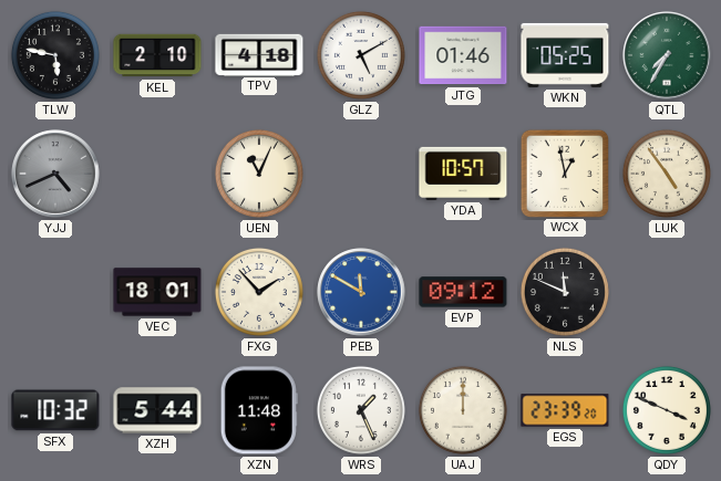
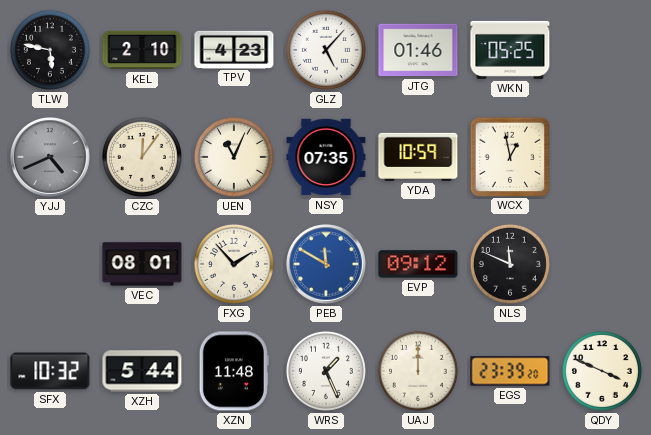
TPV: 4:18 -> 4:23
GLZ: 5:10 -> 5:07
QTL: 7:35 -> none
CZC: none -> 12:06
NSY: none -> 07:35
YDA: 10:57 -> 10:59
LUK: 4:54 -> none
VEC: 18:01 -> 08:01
